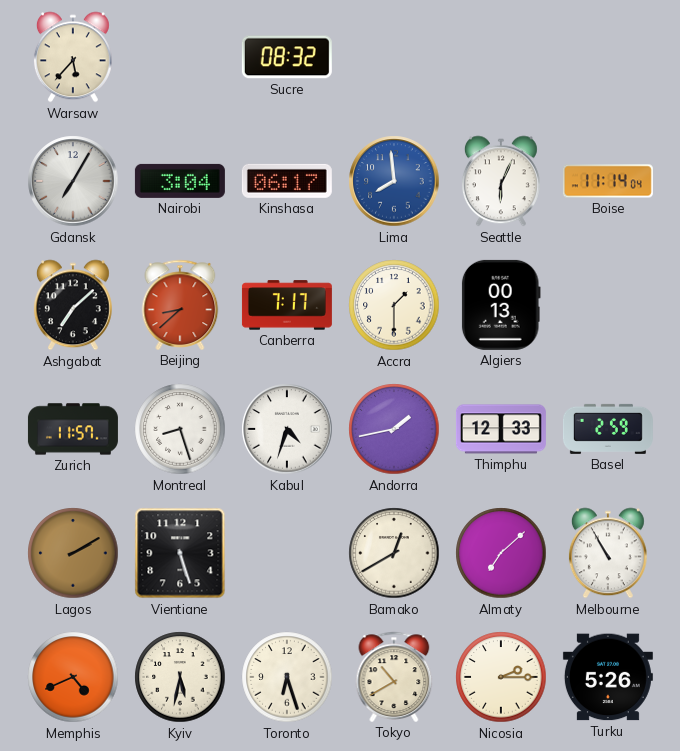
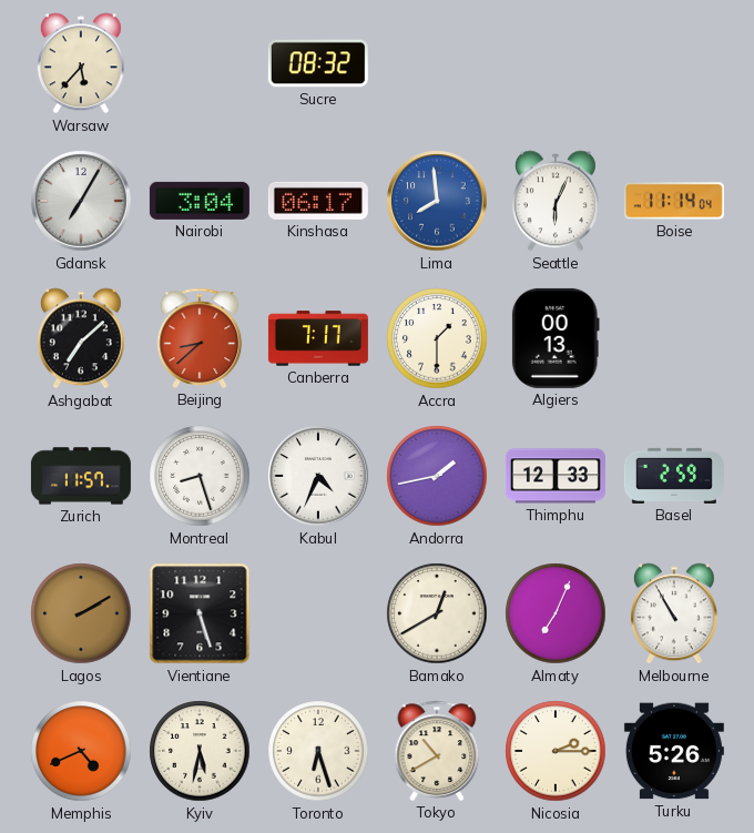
Kabul: 4:33 -> 4:34
Almaty: 7:08 -> 7:04
